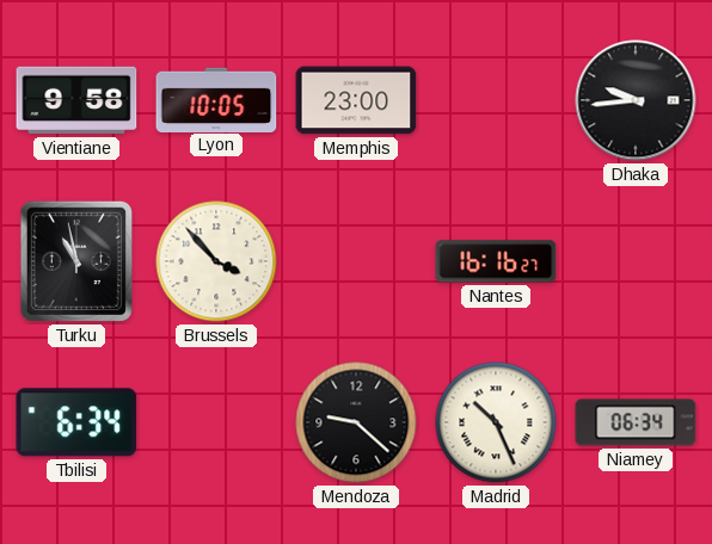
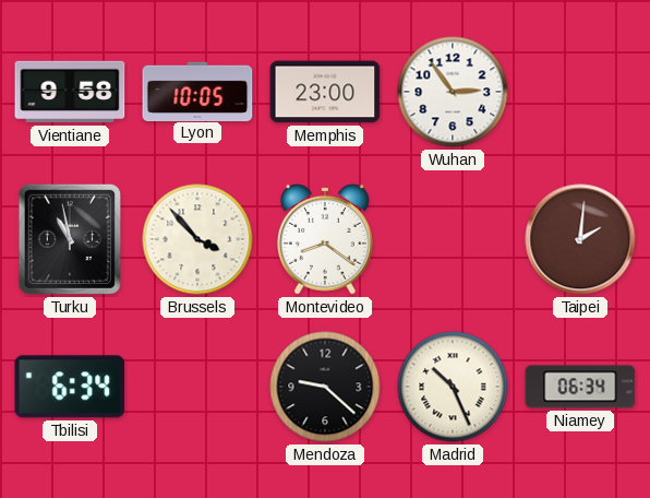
Wuhan: none -> 2:54
Dhaka: 9:44 -> none
Montevideo: none -> 8:21
Nantes: 16:16 -> none
Taipei: none -> 2:01
